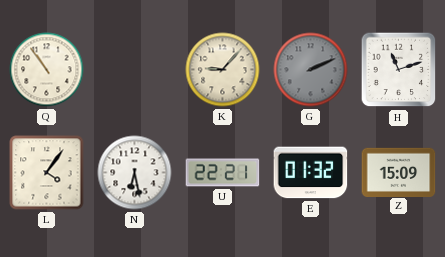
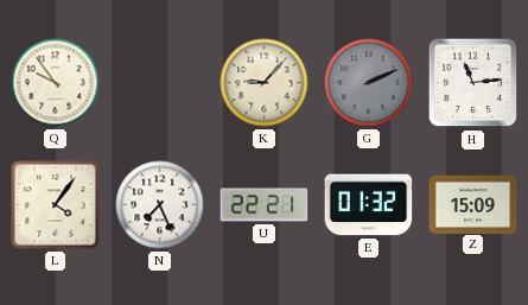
Q: 10:54 -> 9:54
H: 11:12 -> 11:14
N: 6:28 -> 7:26
